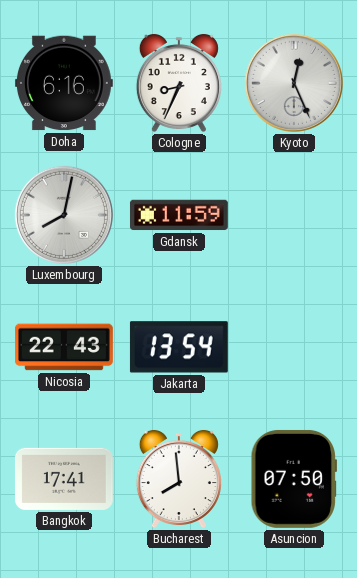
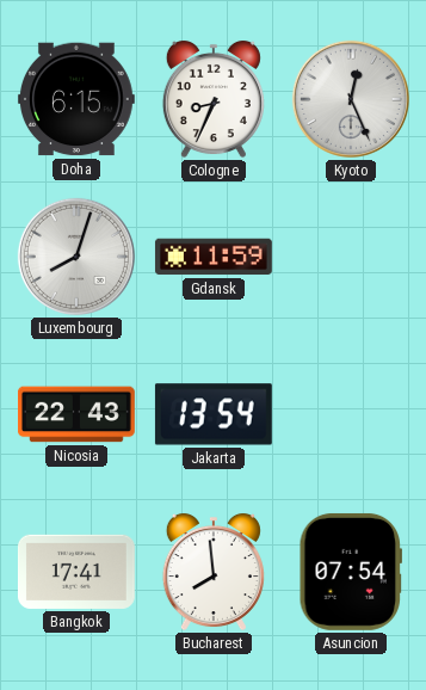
Doha: 6:16 -> 6:15
Luxembourg: 8:02 -> 8:03
Asuncion: 07:50 -> 07:54
